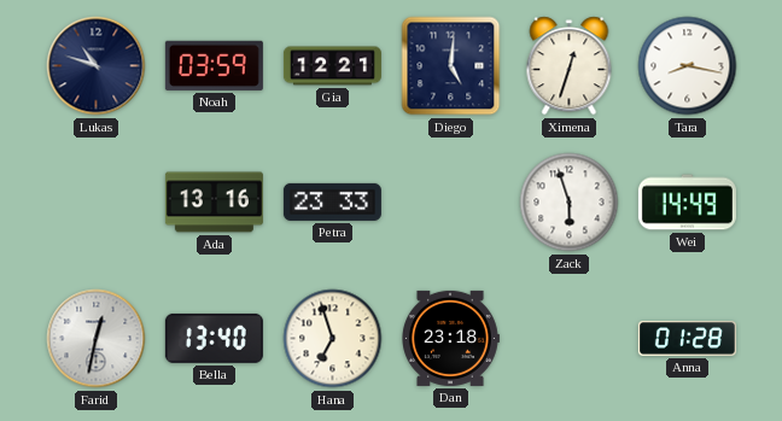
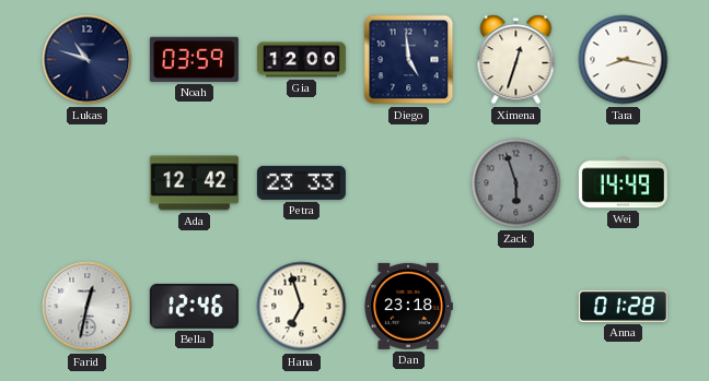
Gia: 12:21 -> 12:00
Diego: 5:01 -> 4:59
Ada: 13:16 -> 12:42
Zack dial: white -> grey
Bella: 13:40 -> 12:46
